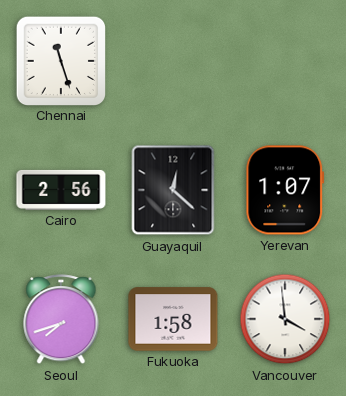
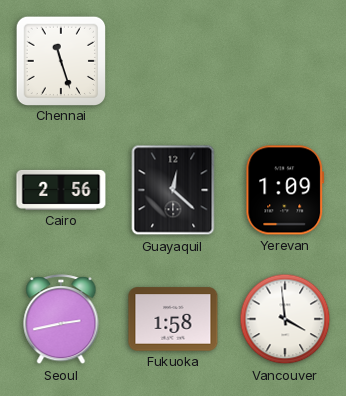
Yerevan: 1:07 -> 1:09
Seoul: 7:42 -> 2:43
